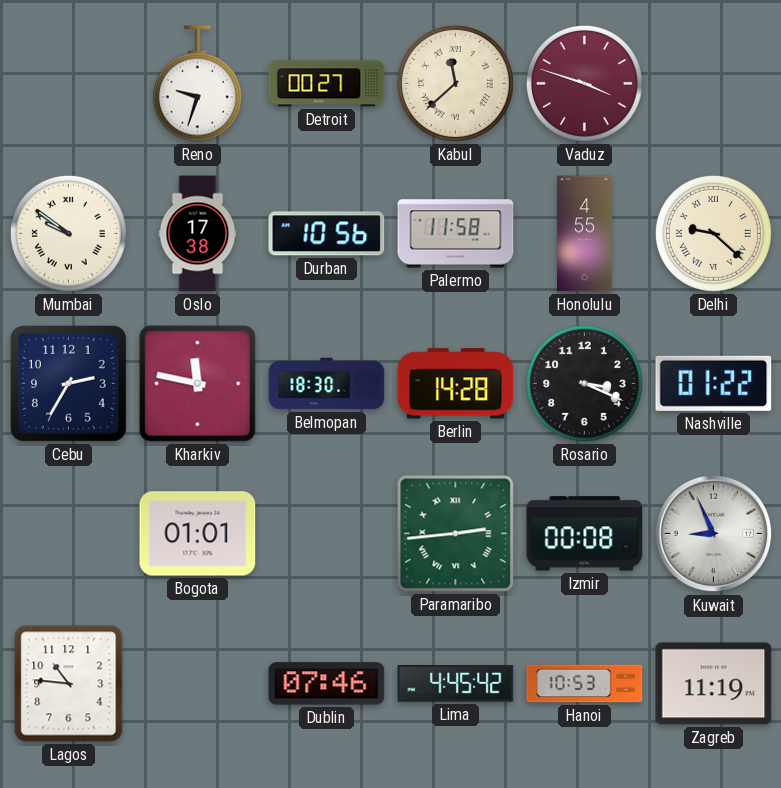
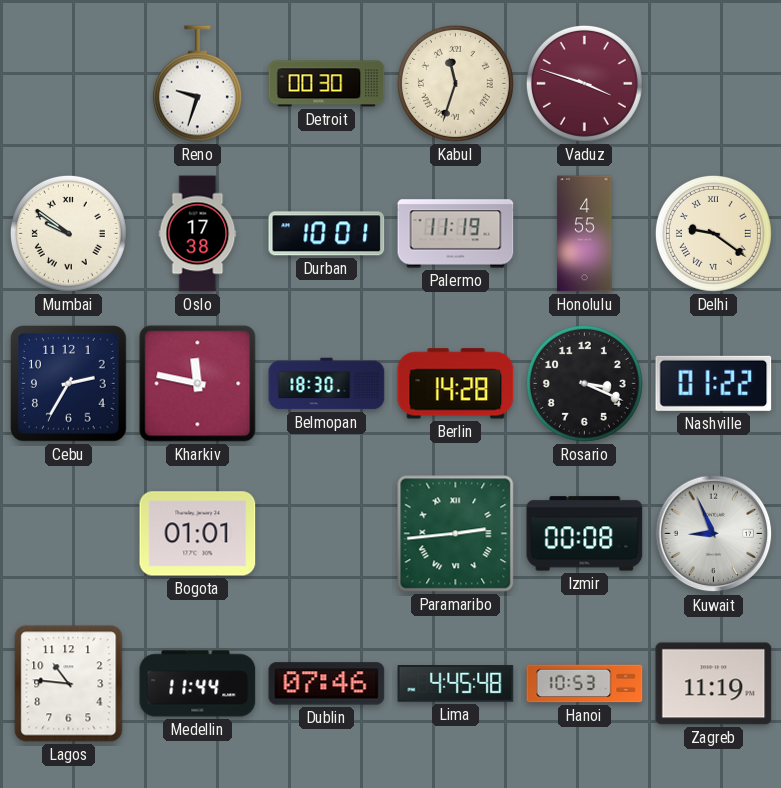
Detroit: 00:27 -> 00:30
Kabul: 11:38 -> 11:33
Durban: 10:56 -> 10:01
Palermo: 11:58 -> 11:19
Delhi: 9:22 -> 9:21
Medellin: none -> 11:44
Lima: 4:45:42 -> 4:45:48
